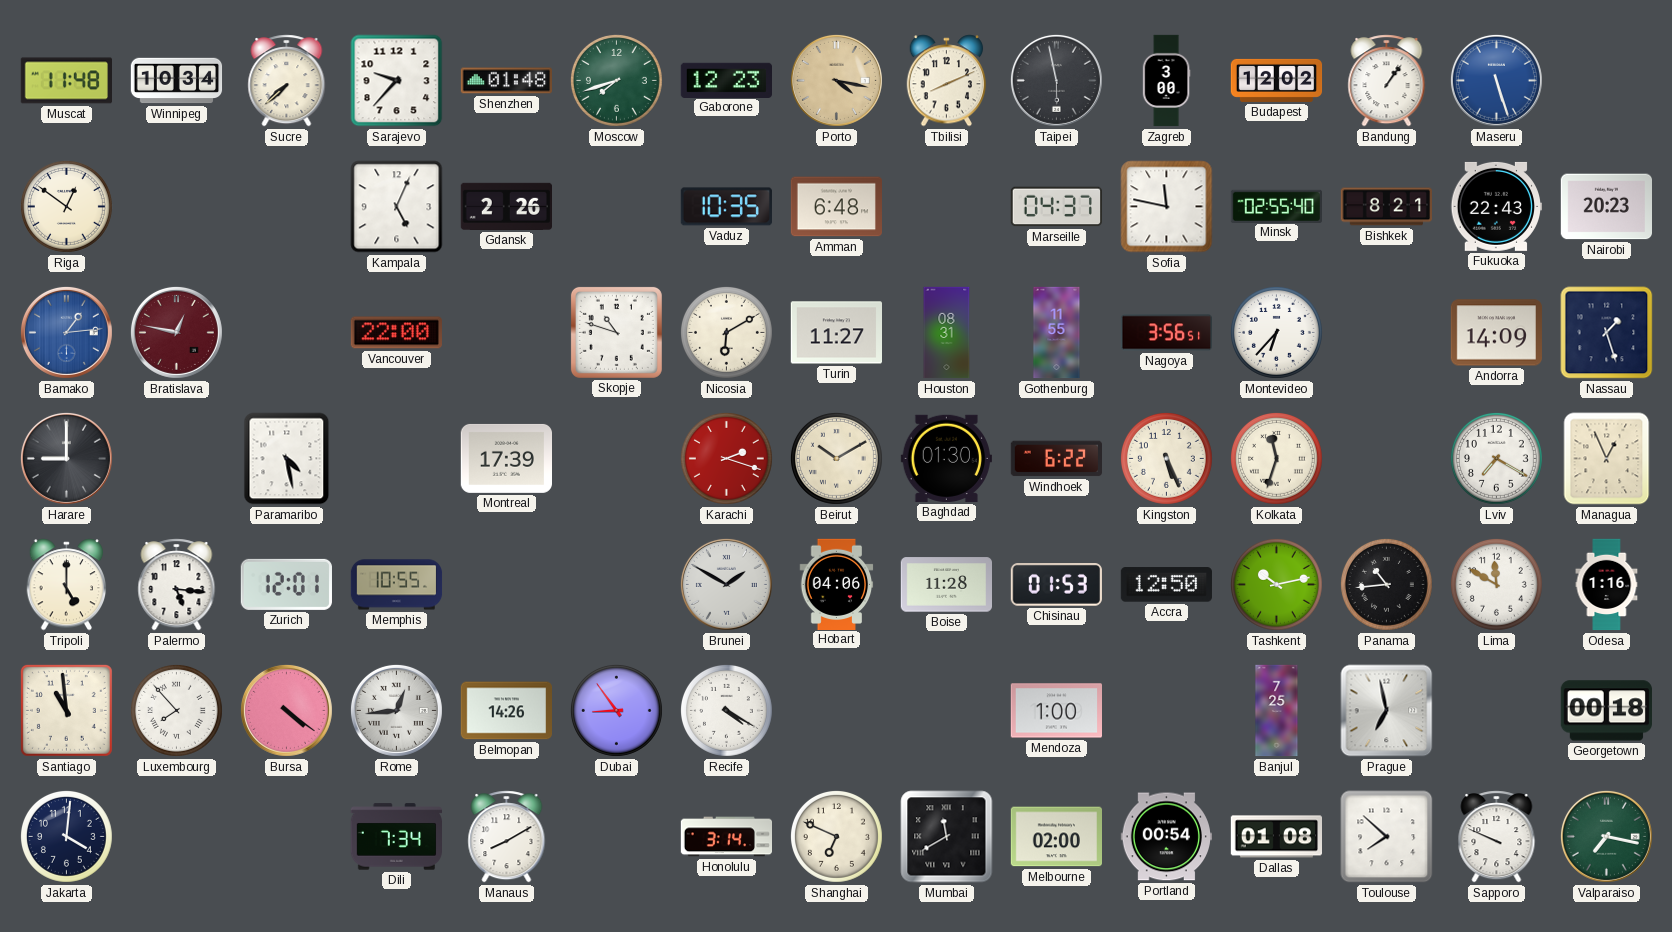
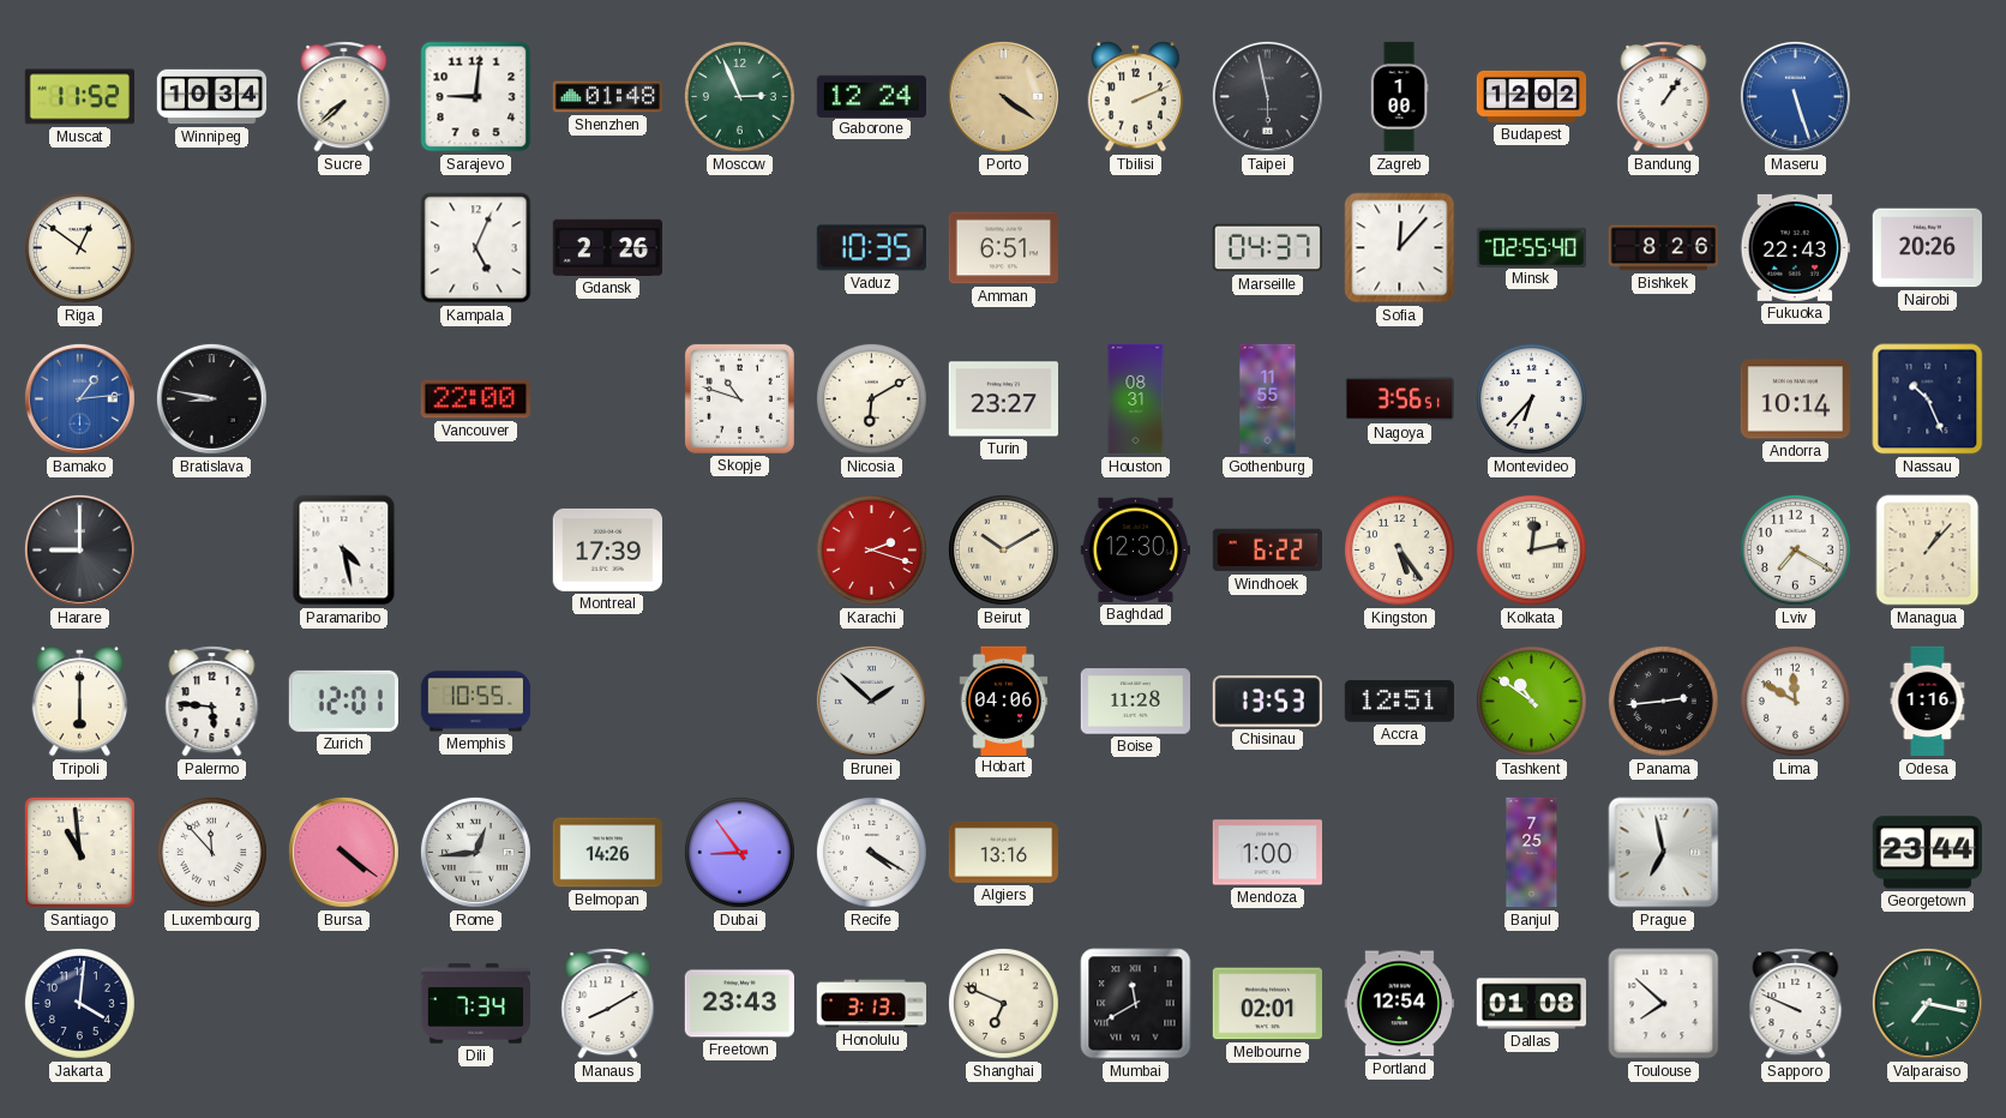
Muscat: 11:48 -> 11:52
Sarajevo: 9:37 -> 9:01
Moscow: 7:42 -> 2:56
Gaborone: 12:23 -> 12:24
Porto: 4:17 -> 4:21
Tbilisi: 8:11 -> 2:11
Zagreb: 3:00 -> 1:00
Amman: 6:48 -> 6:51
Sofia: 11:47 -> 12:07
Bishkek: 8:21 -> 8:26
Nairobi: 20:23 -> 20:26
Bratislava: 12:47 -> 8:47
Bratislava dial: burgundy -> black
Turin: 11:27 -> 23:27
Andorra: 14:09 -> 10:14
Nassau: 1:27 -> 10:26
Baghdad: 01:30 -> 12:30
Kingston: 5:26 -> 5:24
Kolkata: 11:33 -> 12:13
Managua: 12:56 -> 1:07
Tripoli: 5:00 -> 6:00
Palermo: 5:16 -> 5:46
Brunei: 1:50 -> 1:52
Chisinau: 01:53 -> 13:53
Accra: 12:50 -> 12:51
Tashkent: 10:13 -> 10:51
Panama: 10:44 -> 2:44
Luxembourg: 7:53 -> 11:53
Algiers: none -> 13:16
Georgetown: 00:18 -> 23:44
Freetown: none -> 23:43
Honolulu: 3:14 -> 3:13
Melbourne: 02:00 -> 02:01
Portland: 00:54 -> 12:54
